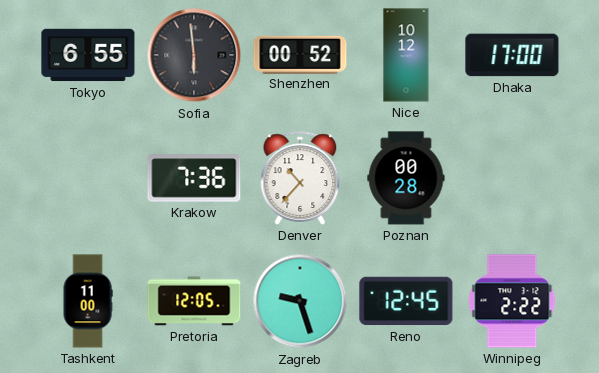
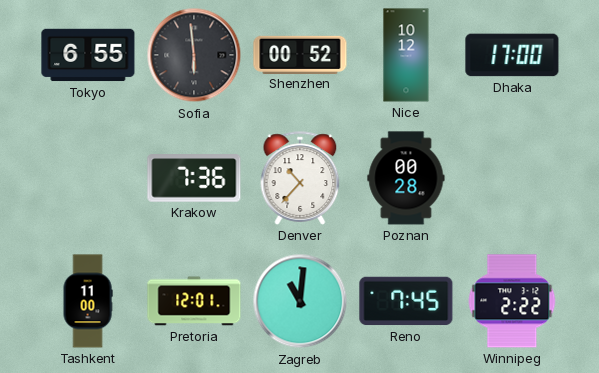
Pretoria: 12:05 -> 12:01
Zagreb: 9:27 -> 11:01
Reno: 12:45 -> 7:45
